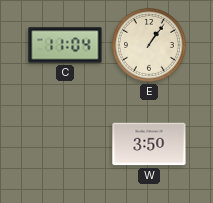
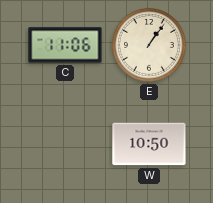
C: 11:04 -> 11:06
W: 3:50 -> 10:50
